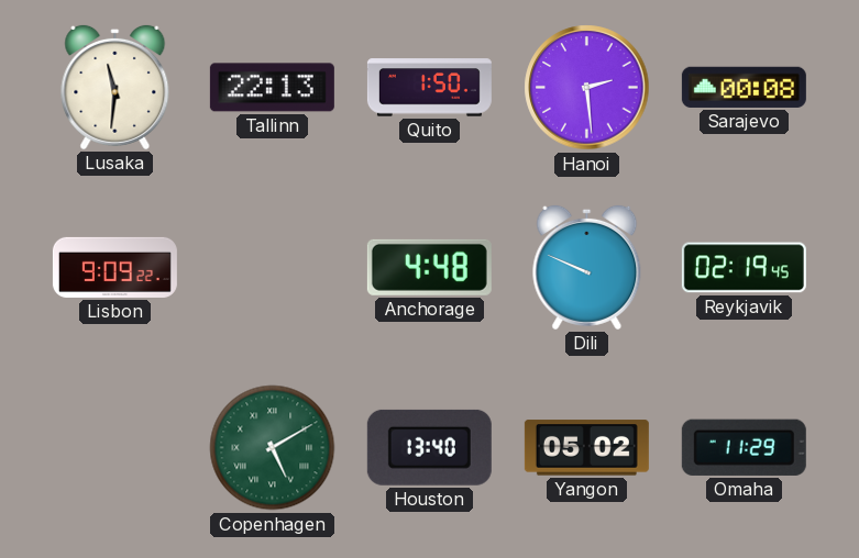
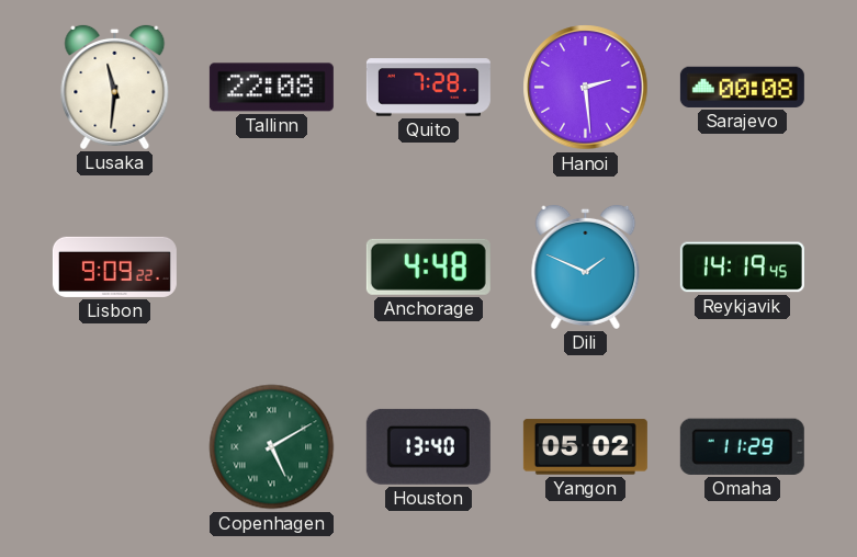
Tallinn: 22:13 -> 22:08
Quito: 1:50 -> 7:28
Dili: 9:49 -> 1:49
Reykjavik: 02:19 -> 14:19
